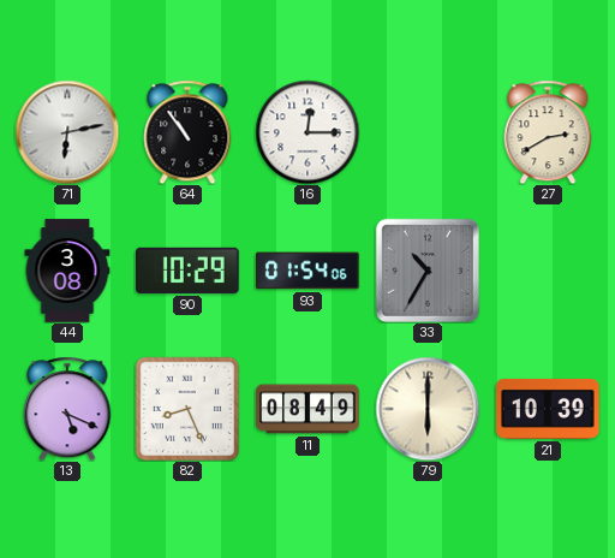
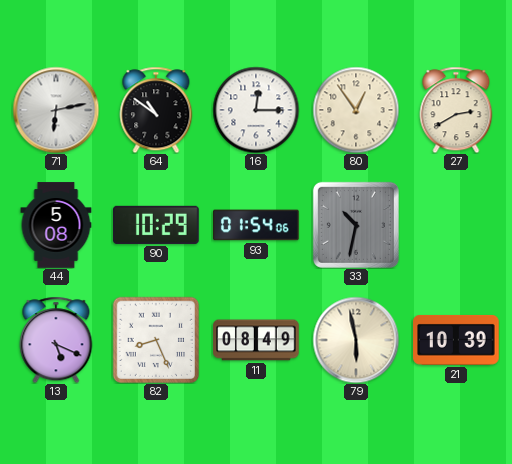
64: 10:54 -> 10:51
80: none -> 12:54
44: 3:08 -> 5:08
33: 10:35 -> 10:32
79: 6:00 -> 5:58
